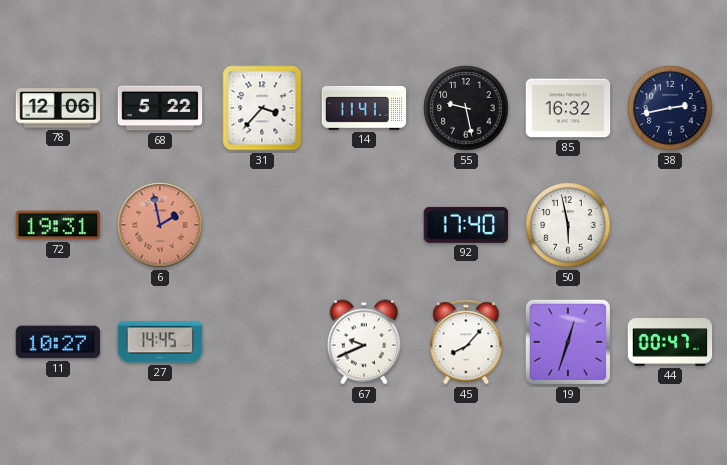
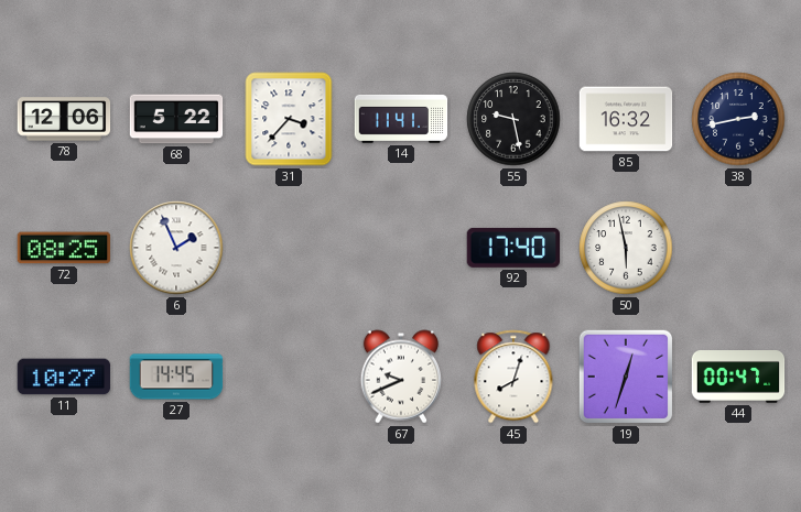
72: 19:31 -> 08:25
6: 1:58 -> 1:56
6 dial: salmon -> white
45: 8:07 -> 8:03
